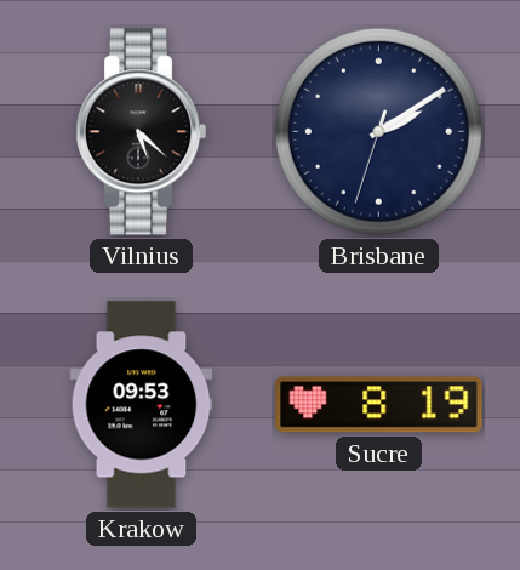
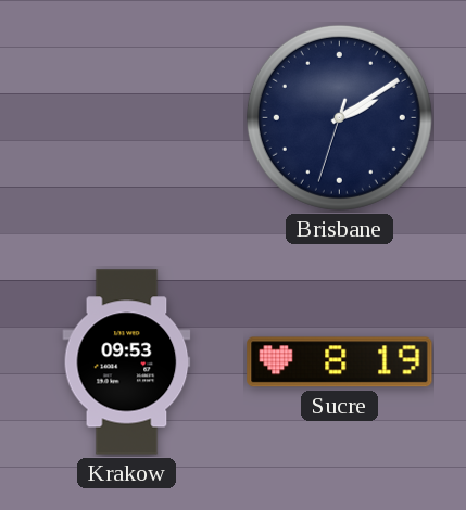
Vilnius: 5:22 -> none
